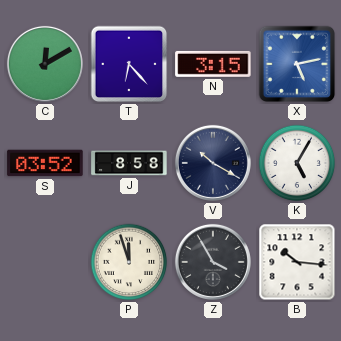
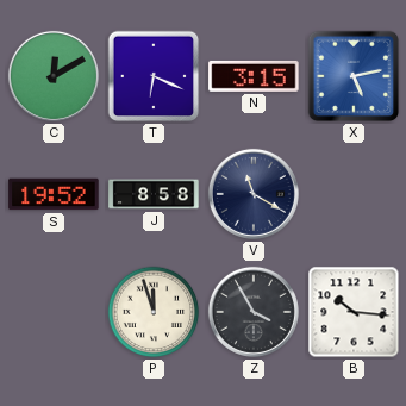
T: 6:23 -> 6:19
S: 03:52 -> 19:52
V: 10:20 -> 11:20
K: 5:05 -> none
